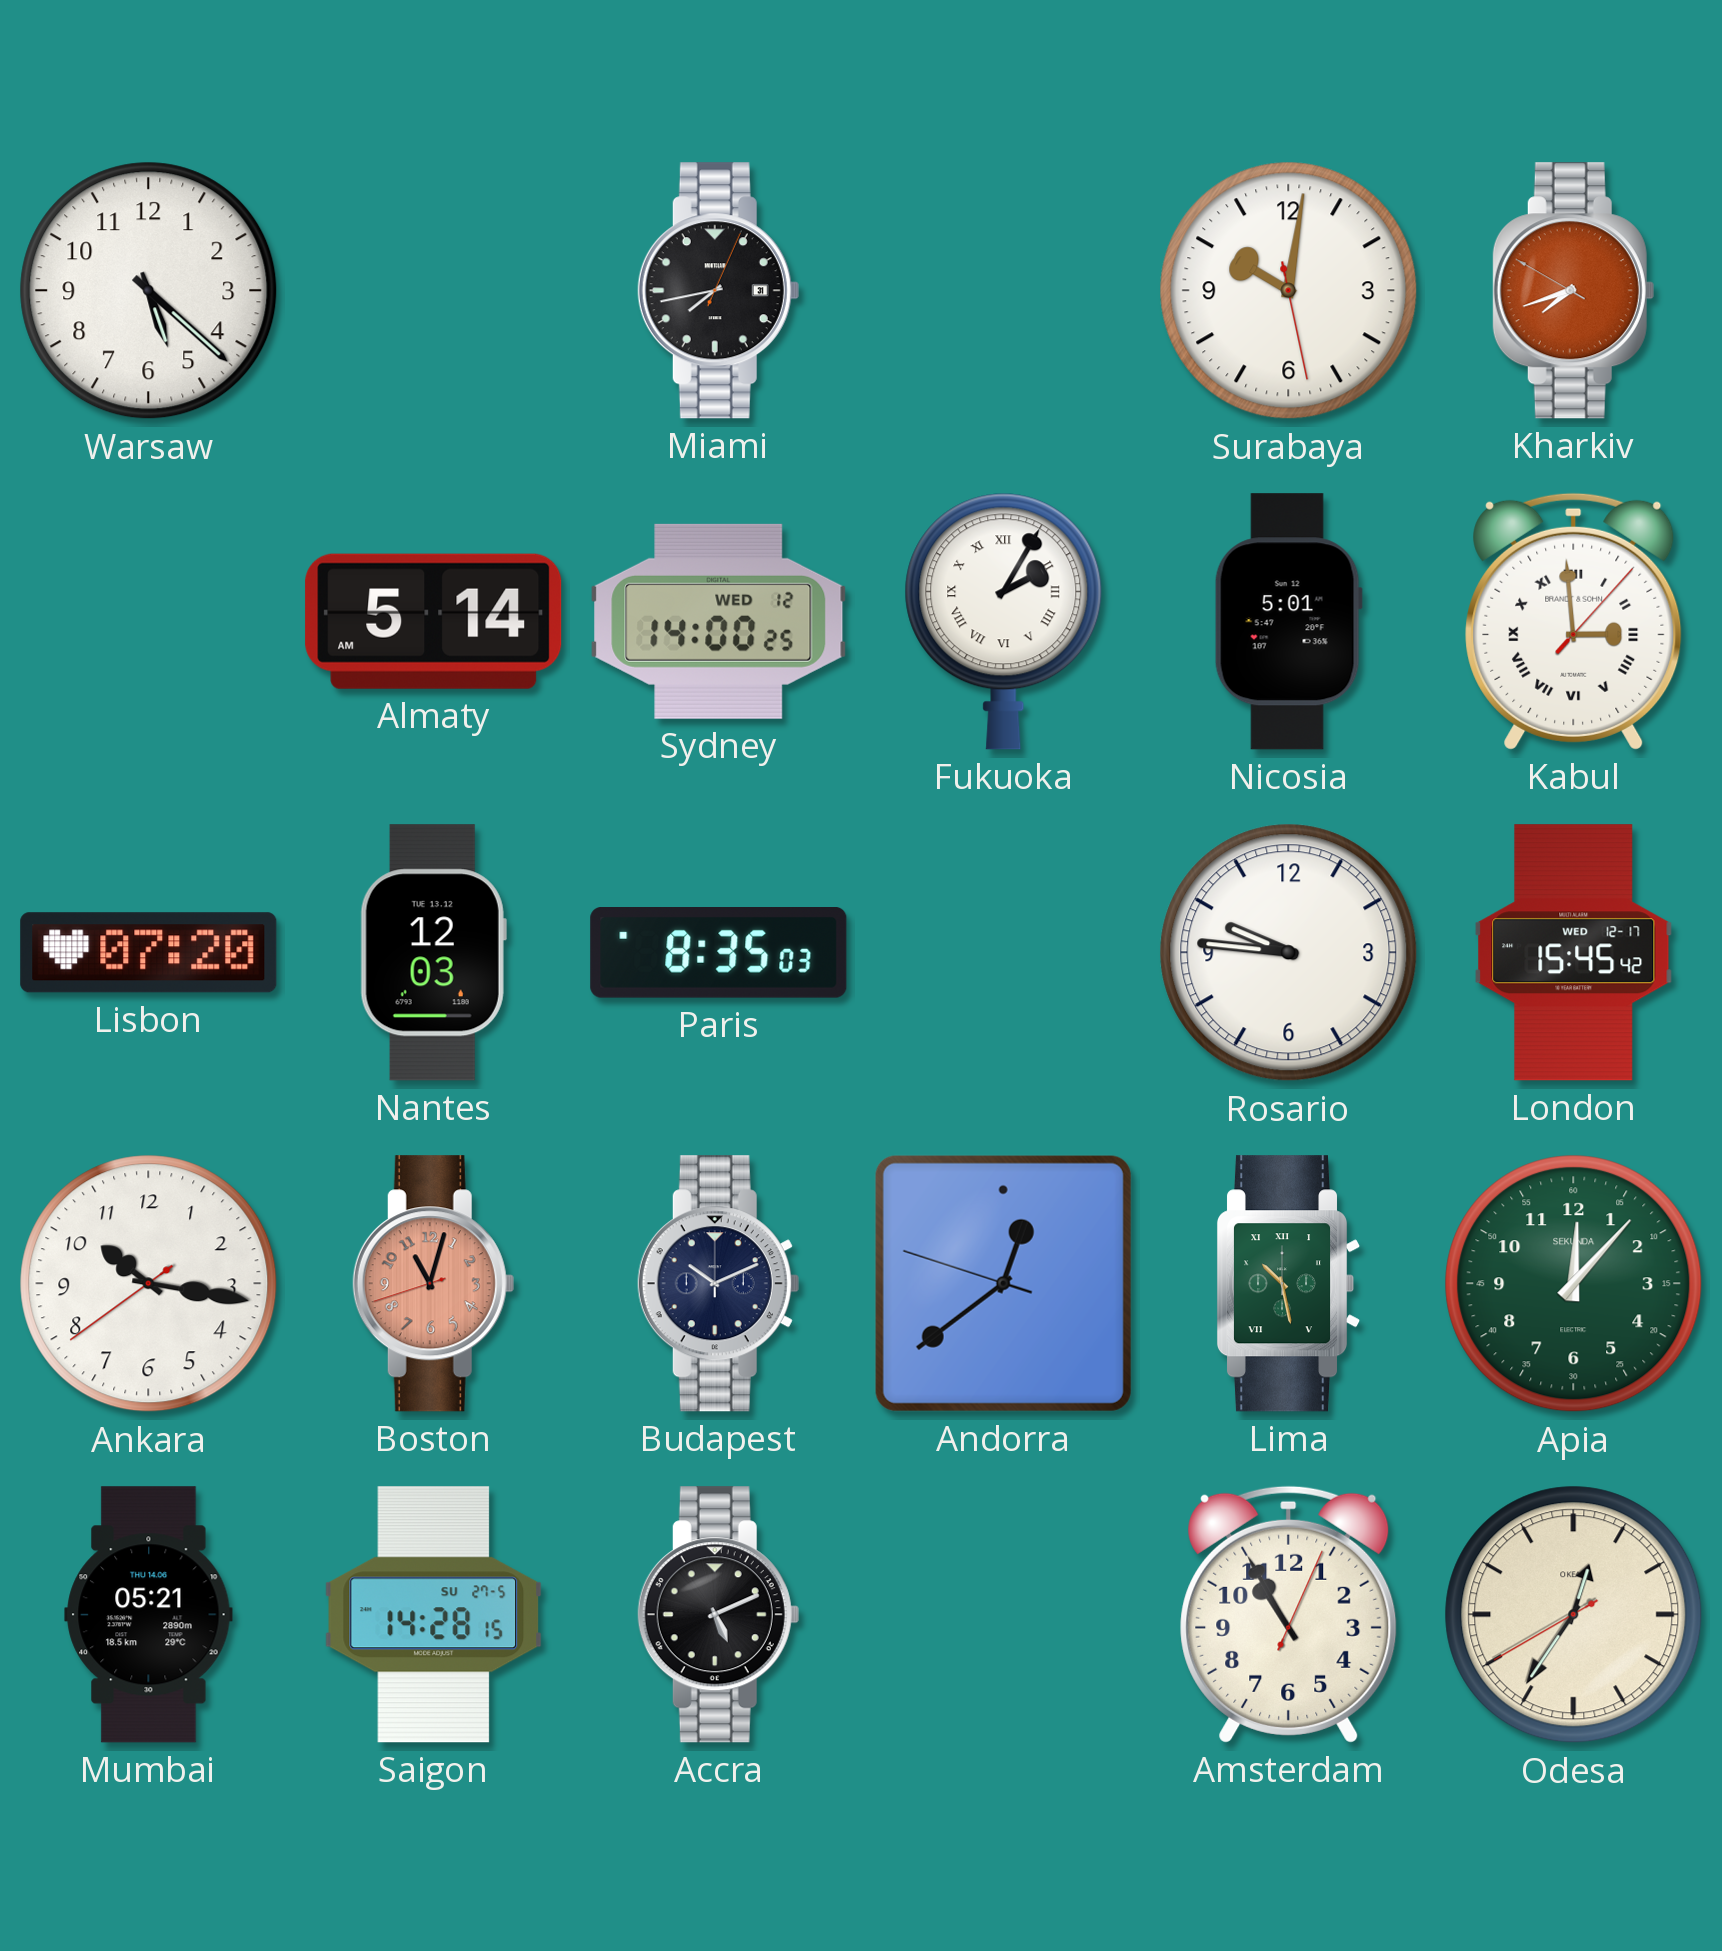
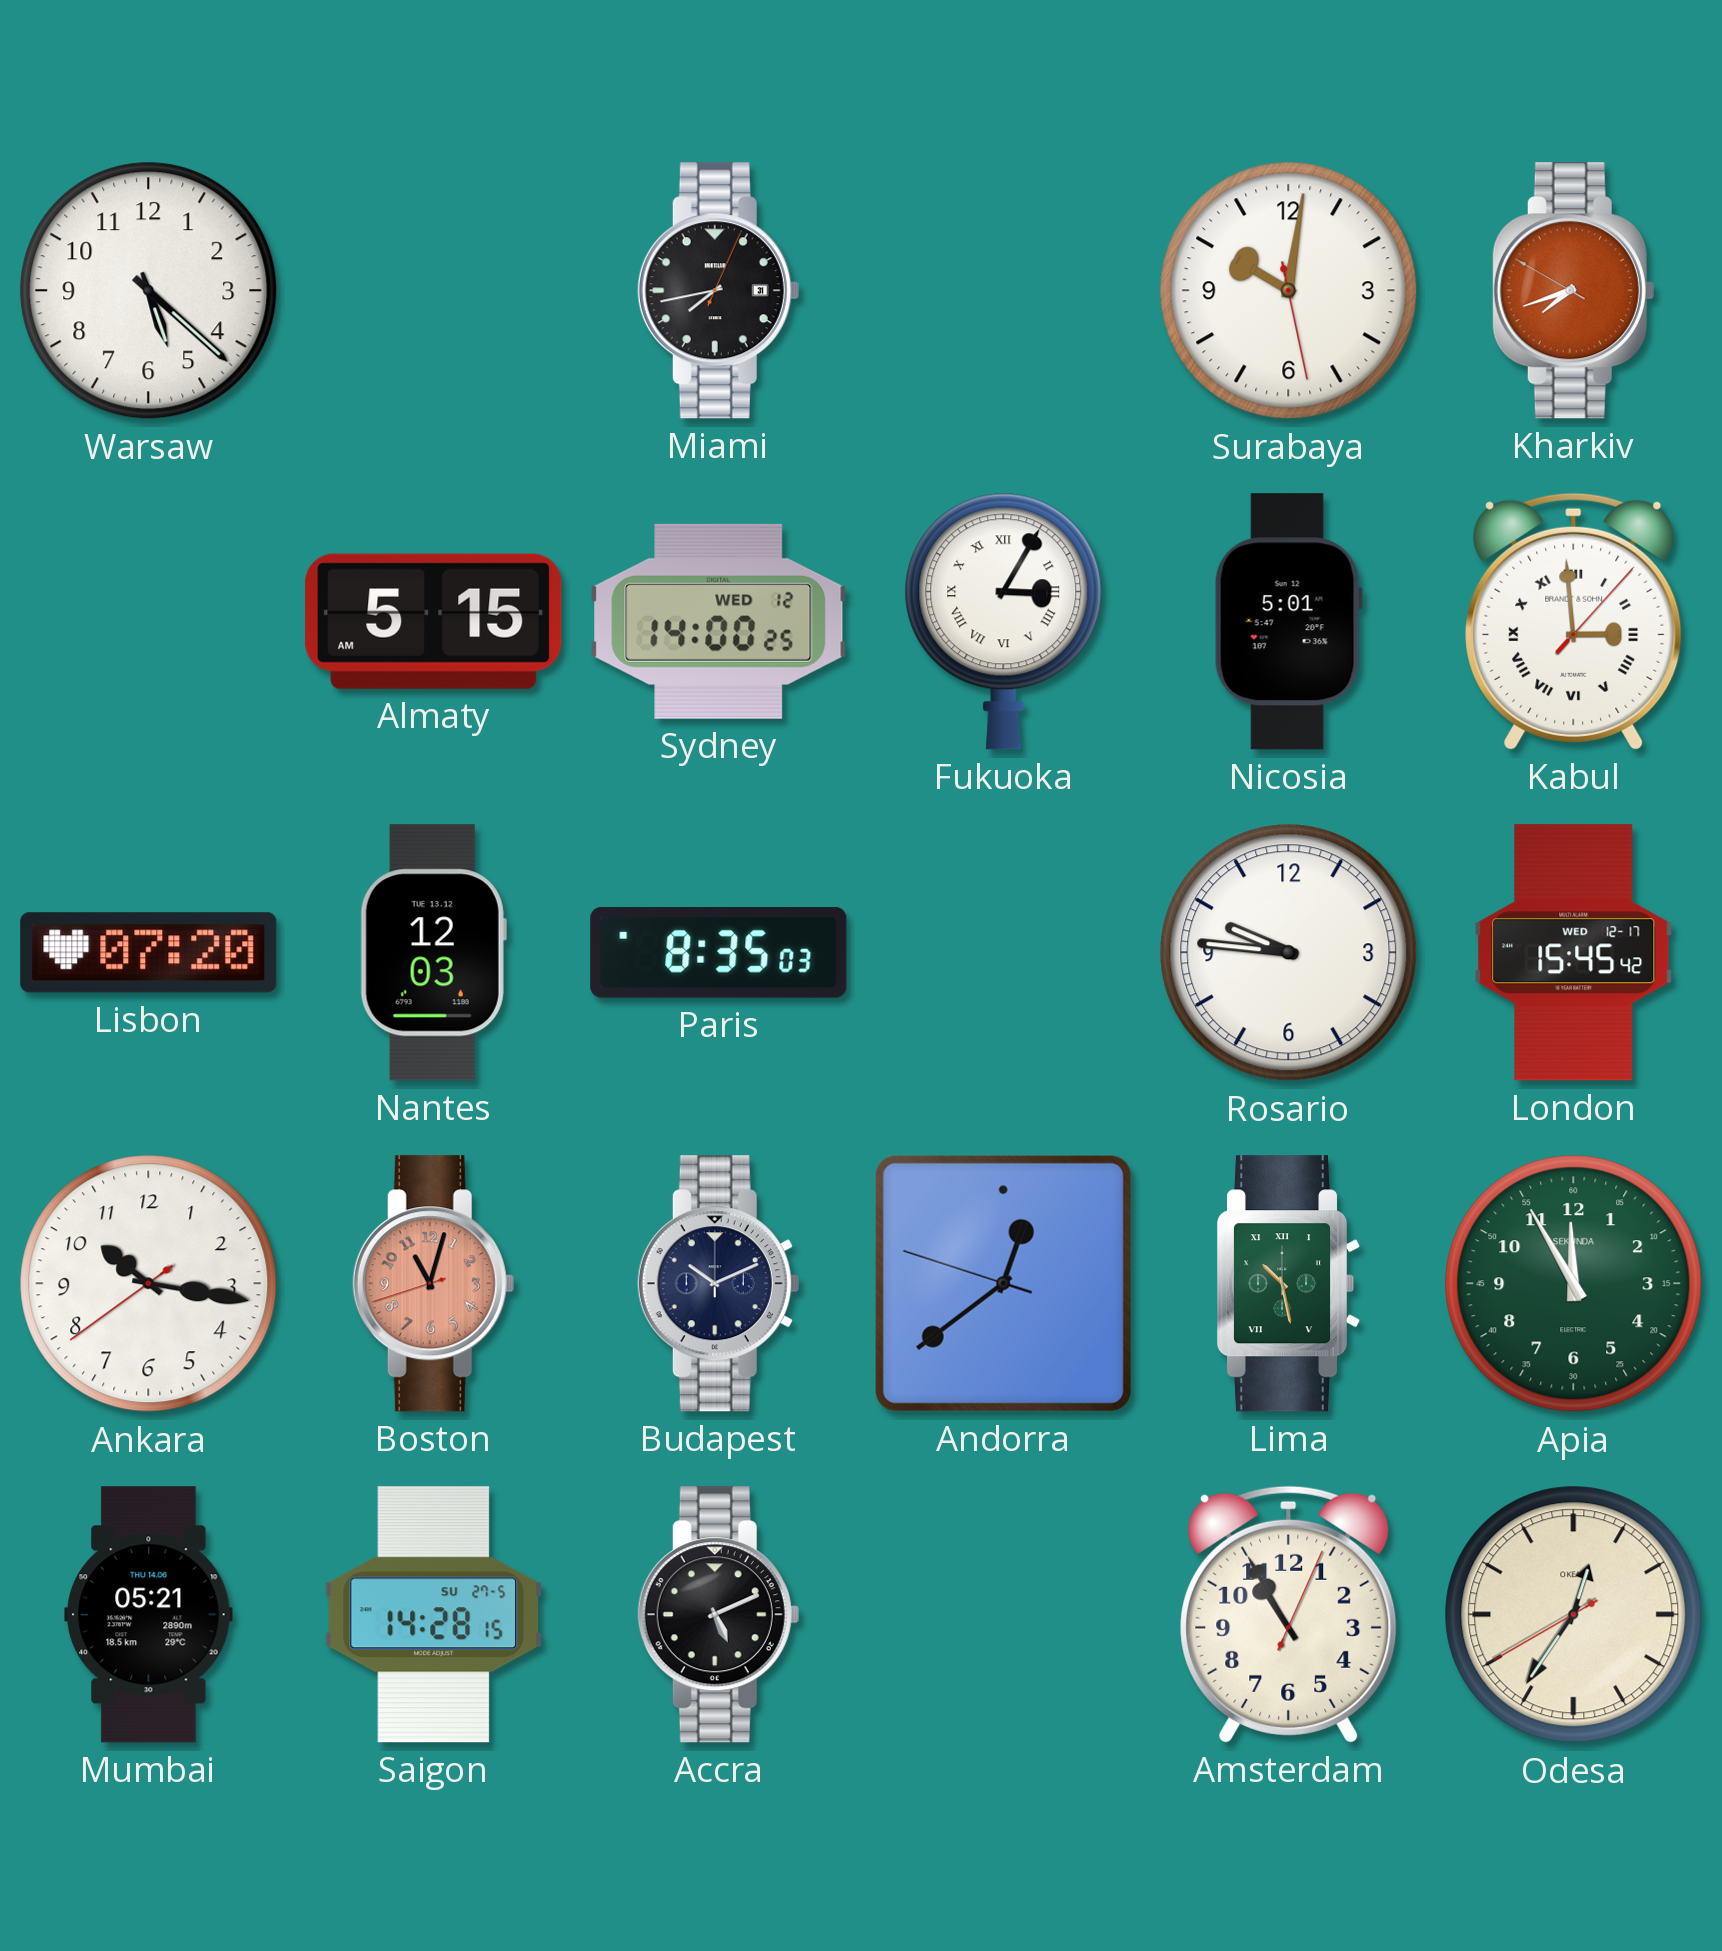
Almaty: 5:14 -> 5:15
Fukuoka: 2:05 -> 3:05
Apia: 12:07 -> 11:55
